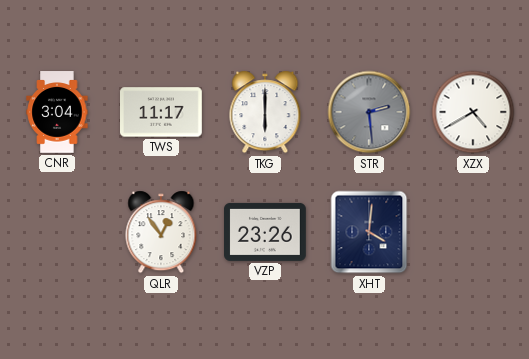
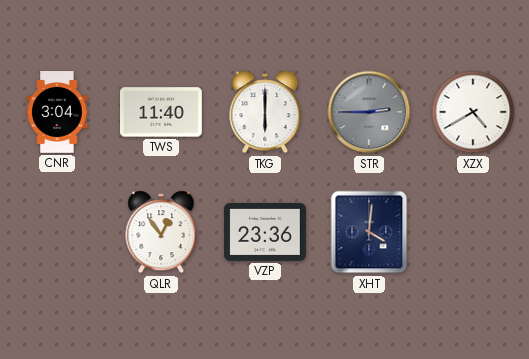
TWS: 11:17 -> 11:40
STR: 2:29 -> 2:45
VZP: 23:26 -> 23:36
